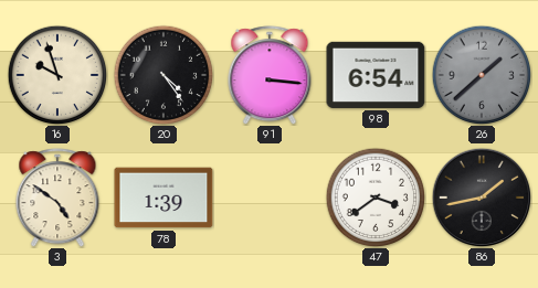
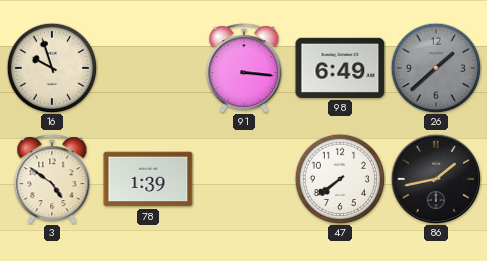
20: 4:24 -> none
98: 6:54 -> 6:49
47: 3:39 -> 7:39
